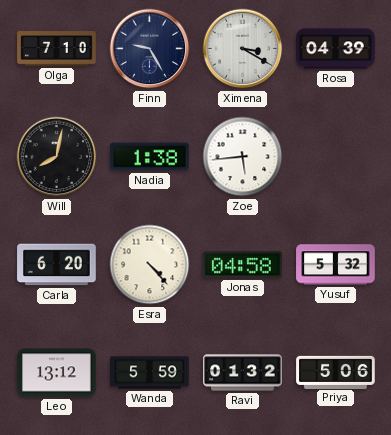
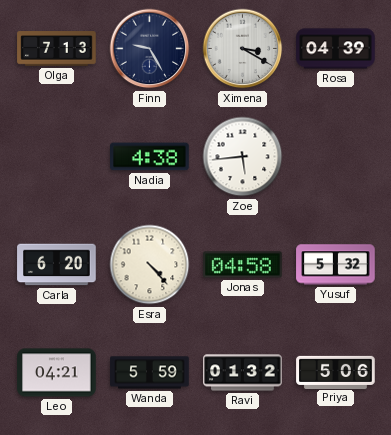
Olga: 7:10 -> 7:13
Will: 8:02 -> none
Nadia: 1:38 -> 4:38
Leo: 13:12 -> 04:21
